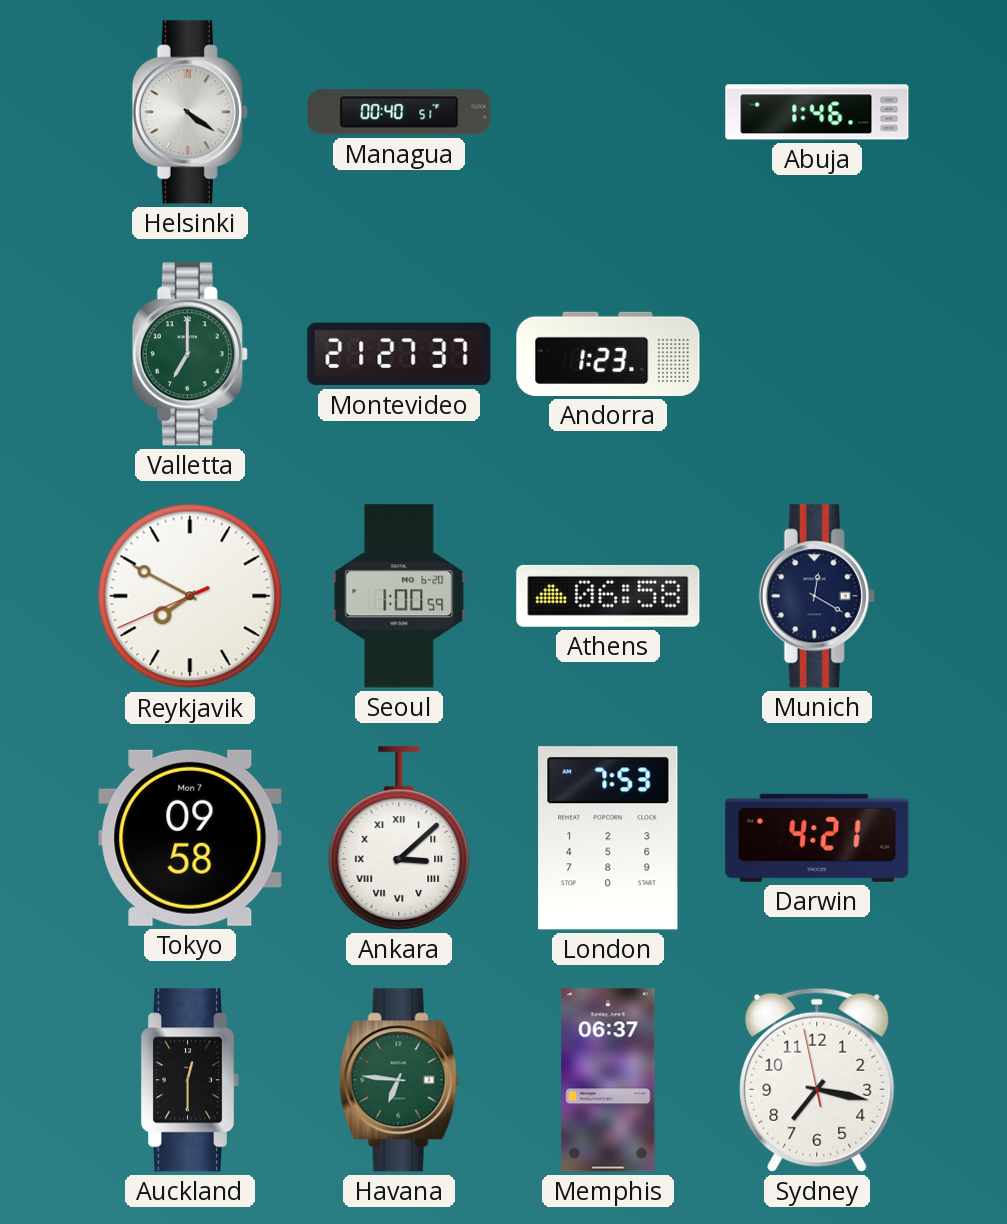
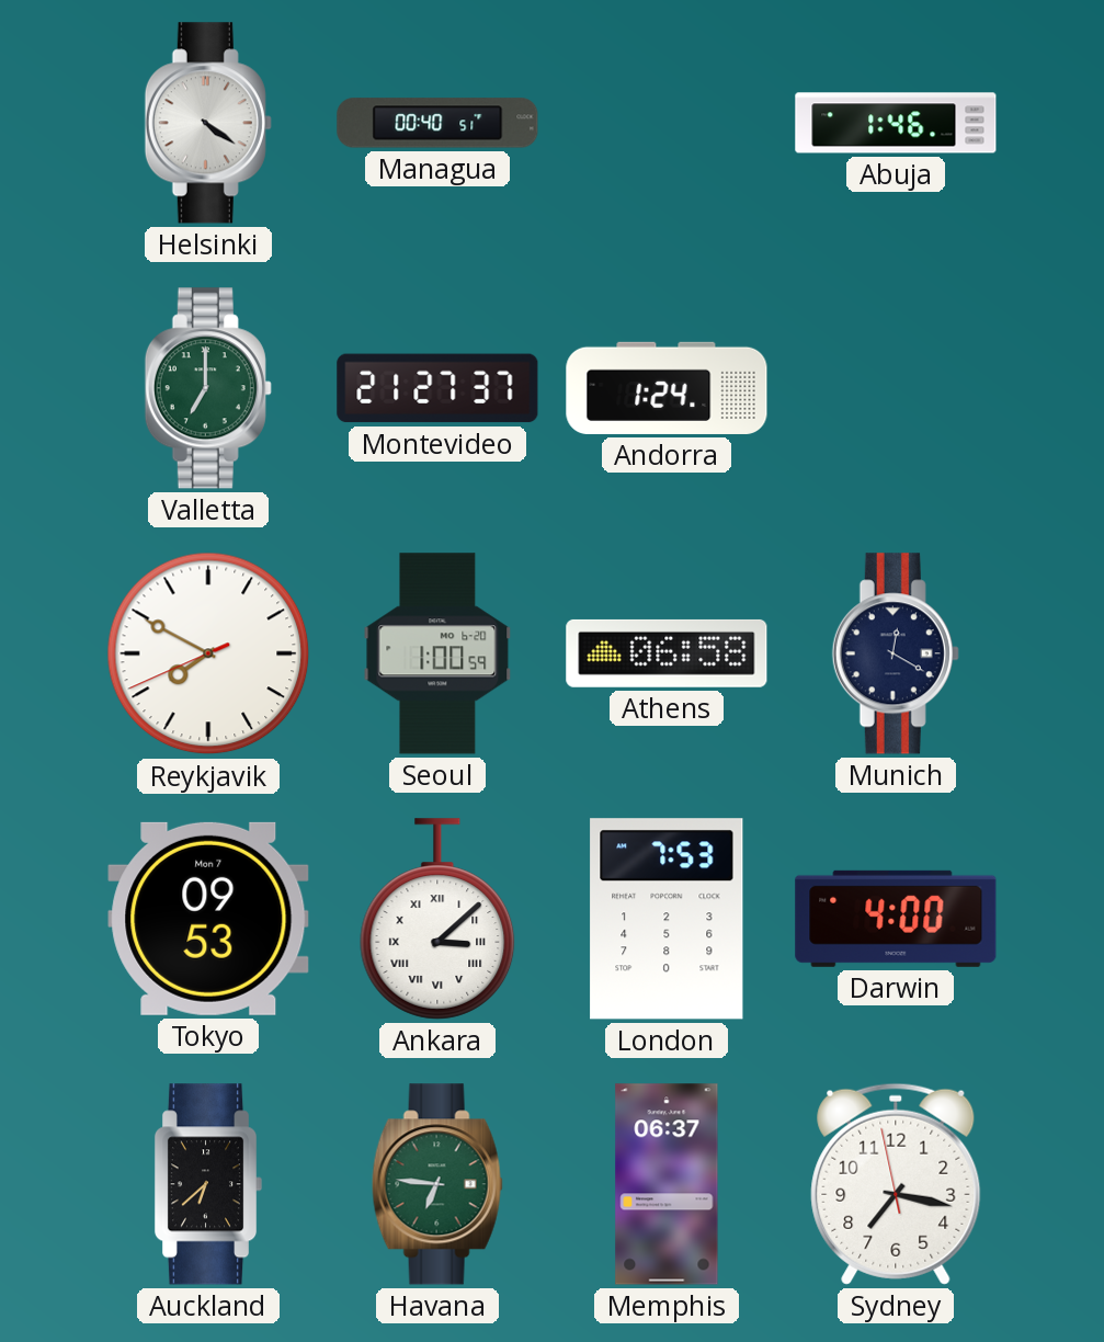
Andorra: 1:23 -> 1:24
Tokyo: 09:58 -> 09:53
Darwin: 4:21 -> 4:00
Auckland: 12:30 -> 6:38
